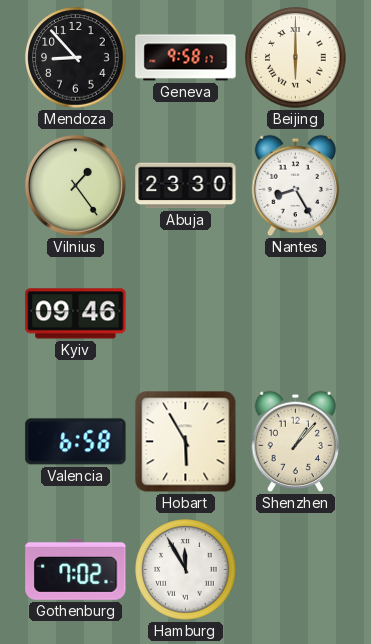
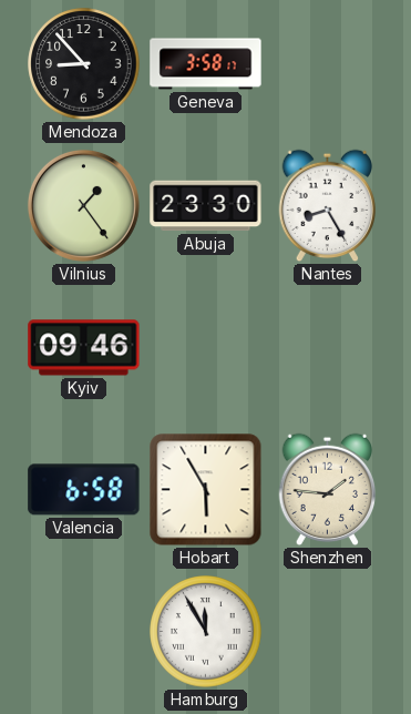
Geneva: 9:58 -> 3:58
Beijing: 6:00 -> none
Shenzhen: 1:07 -> 1:46
Gothenburg: 7:02 -> none
